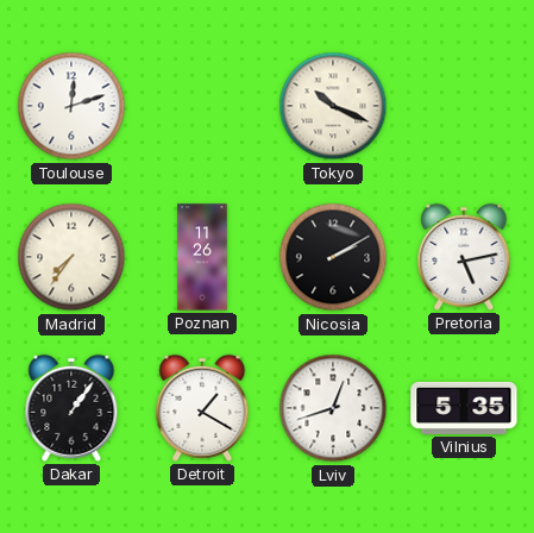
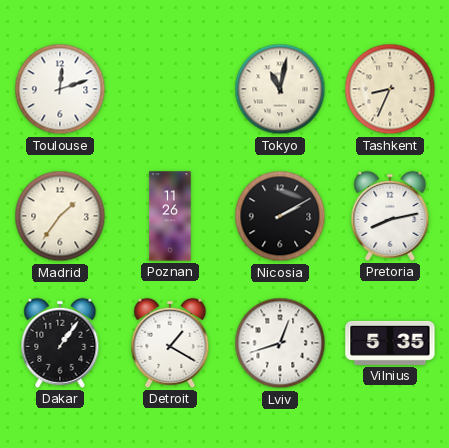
Tokyo: 10:19 -> 11:02
Tashkent: none -> 8:34
Madrid: 7:36 -> 1:36
Pretoria: 5:13 -> 8:13
